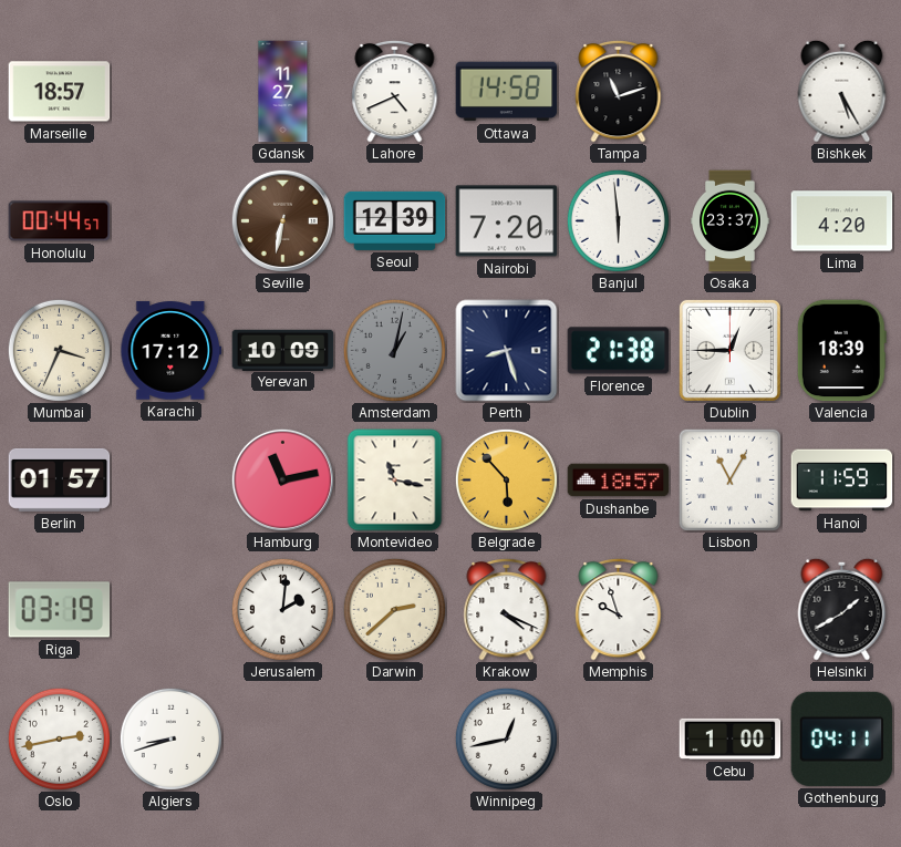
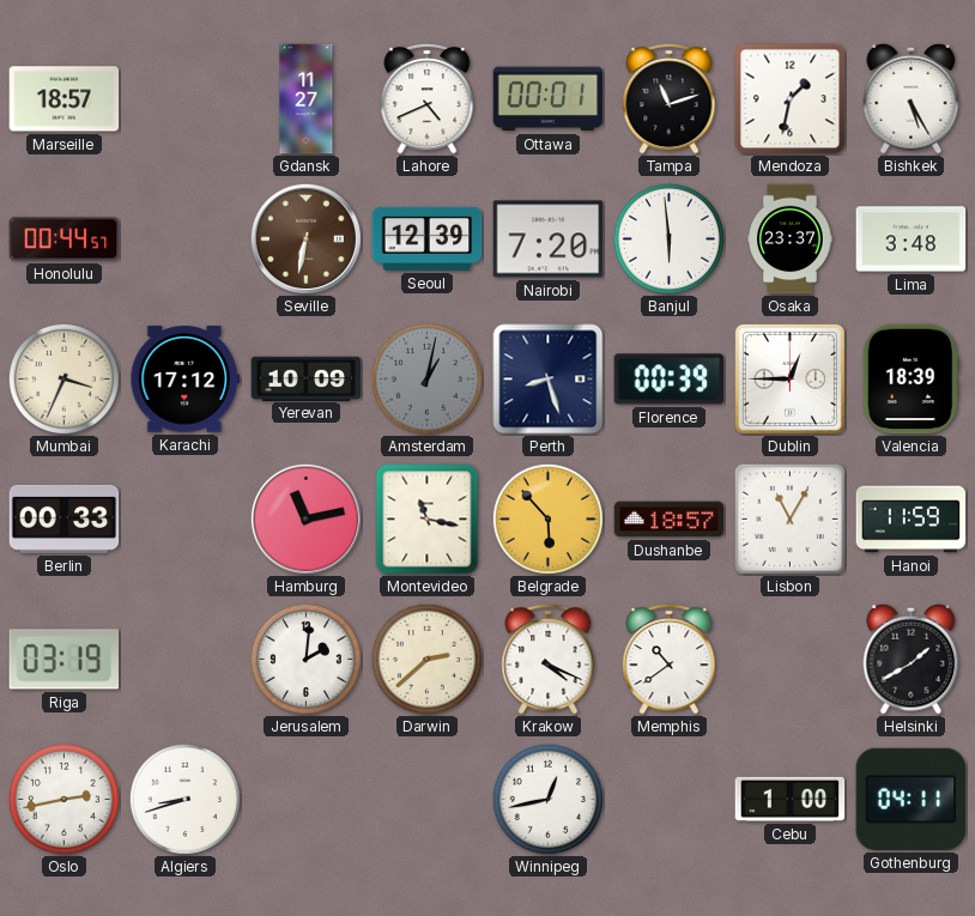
Ottawa: 14:58 -> 00:01
Mendoza: none -> 1:32
Lima: 4:20 -> 3:48
Florence: 21:38 -> 00:39
Berlin: 01:57 -> 00:33
Memphis: 9:57 -> 10:39
